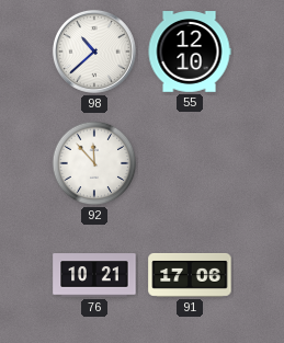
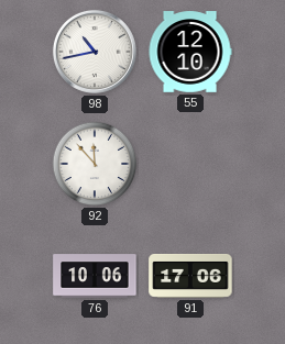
98: 10:38 -> 10:43
76: 10:21 -> 10:06
